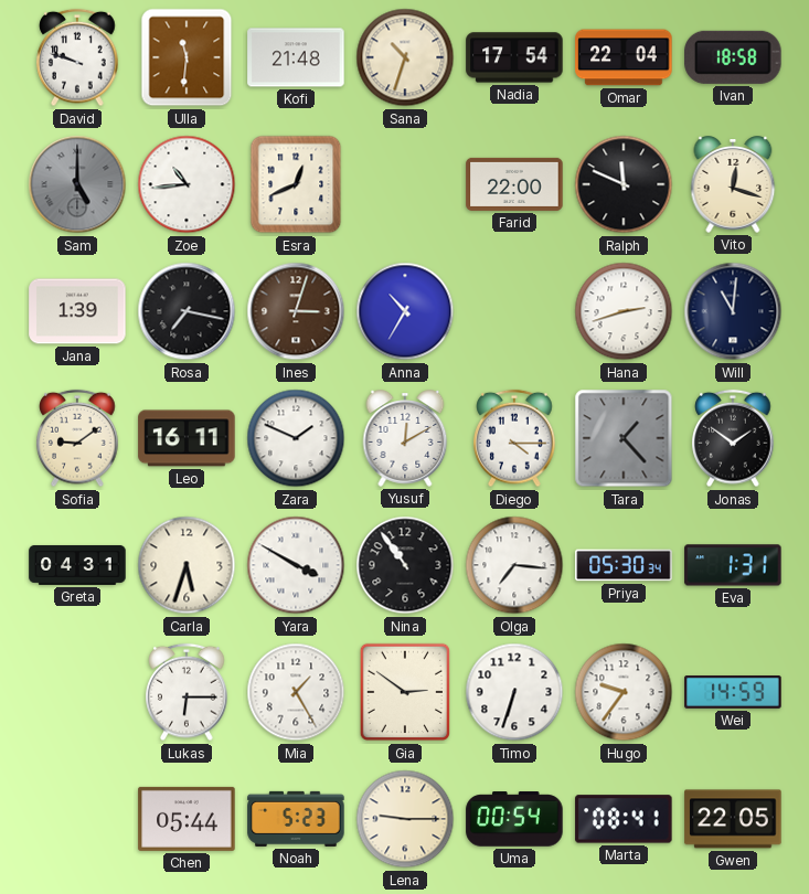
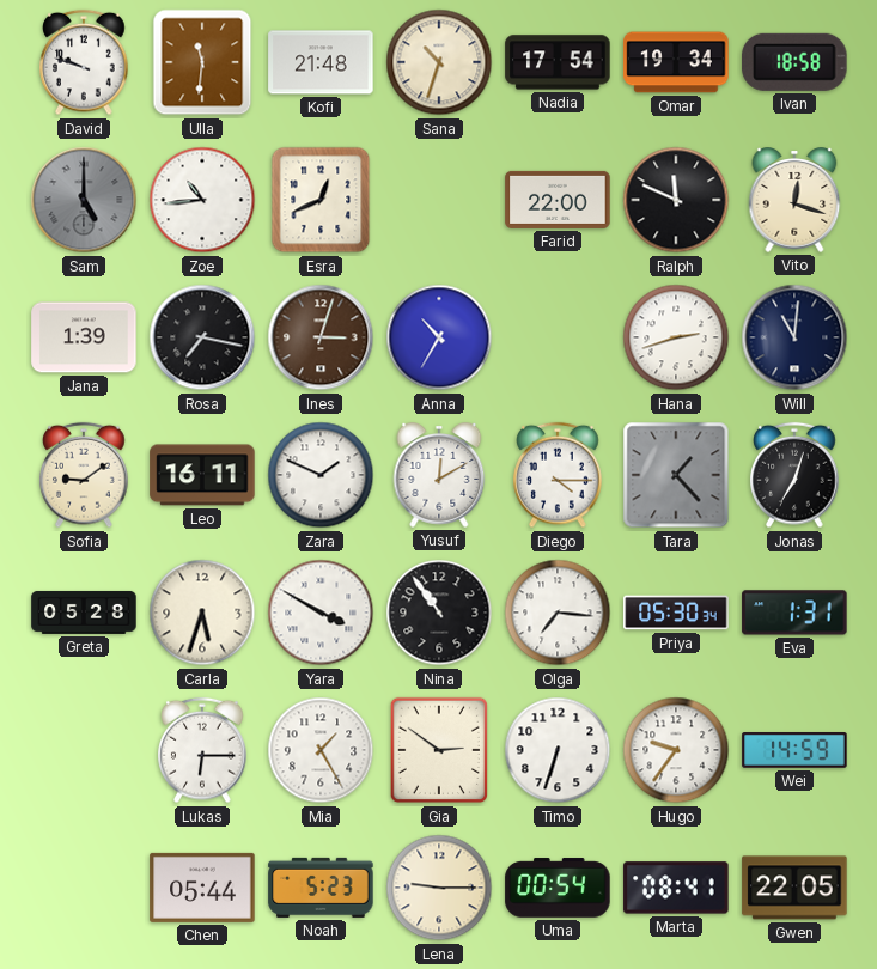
Omar: 22:04 -> 19:34
Jonas: 1:51 -> 7:03
Greta: 04:31 -> 05:28
